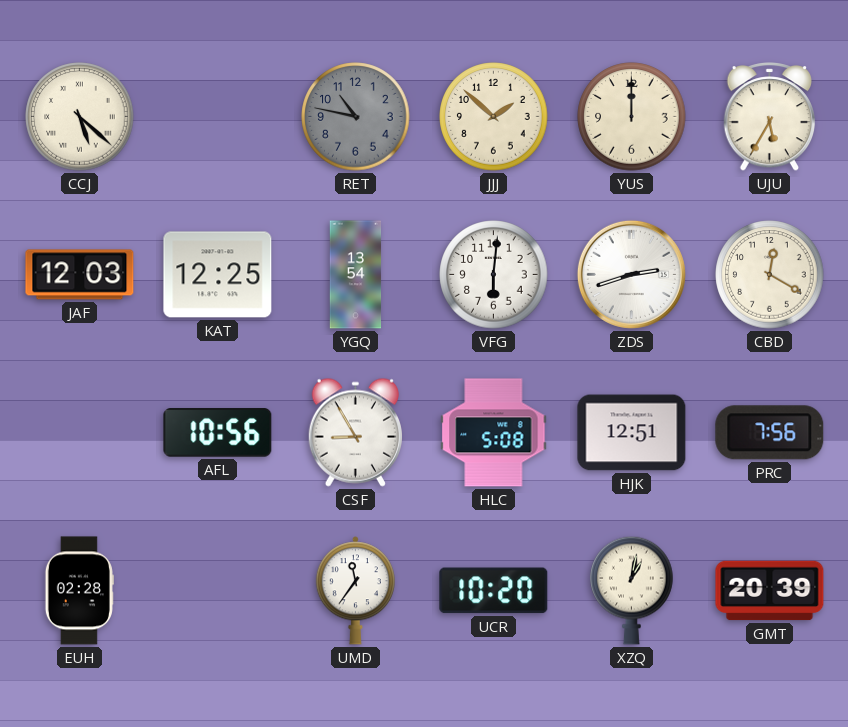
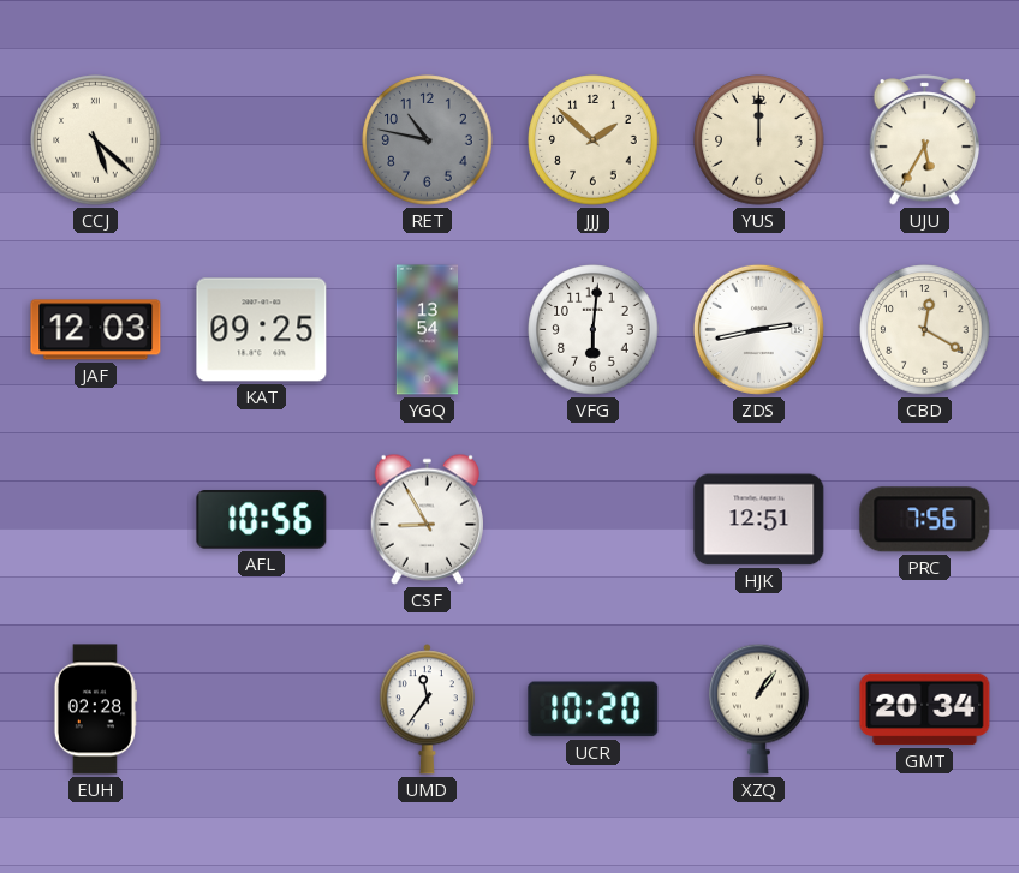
KAT: 12:25 -> 09:25
ZDS: 2:42 -> 2:43
HLC: 5:08 -> none
XZQ: 1:02 -> 1:06
GMT: 20:39 -> 20:34
